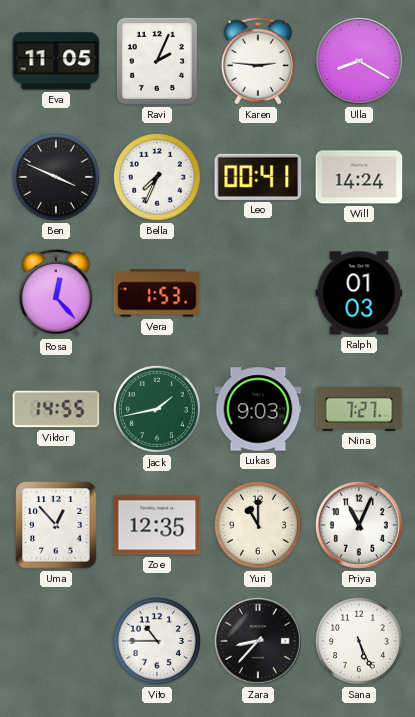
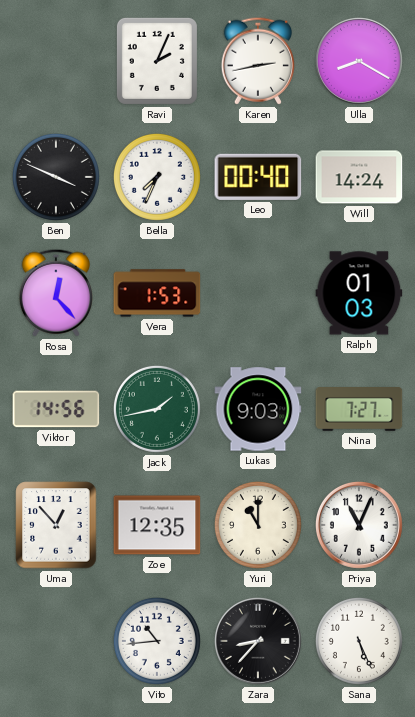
Eva: 11:05 -> none
Karen: 2:46 -> 2:43
Leo: 00:41 -> 00:40
Viktor: 14:55 -> 14:56
Vito: 10:45 -> 10:44
